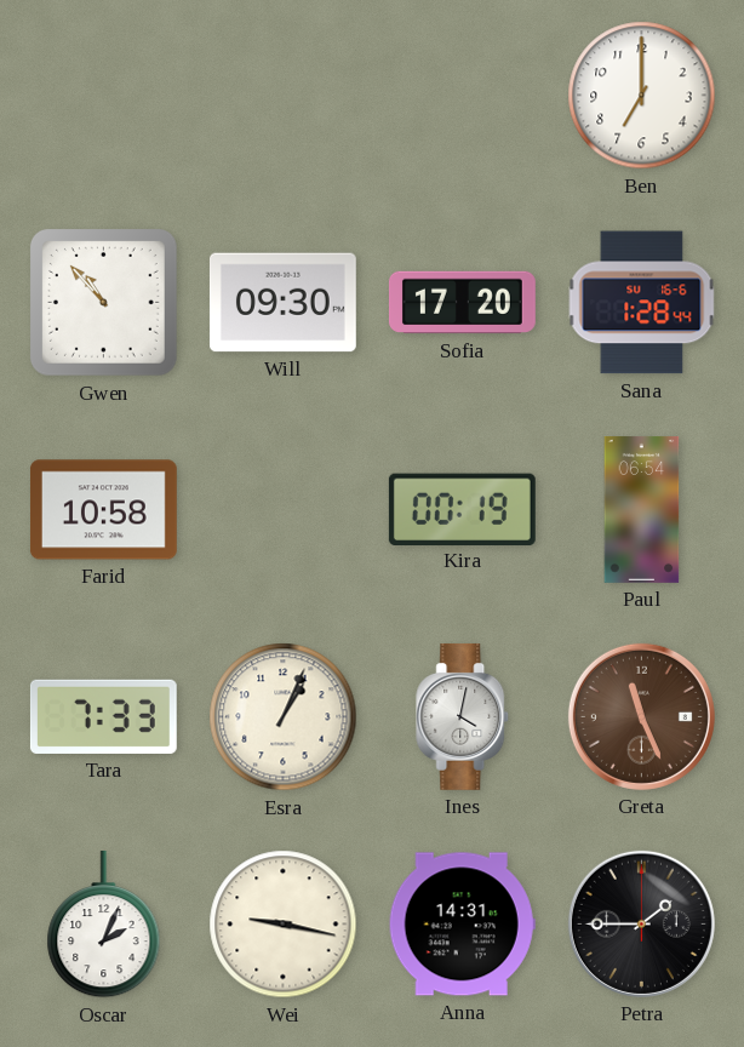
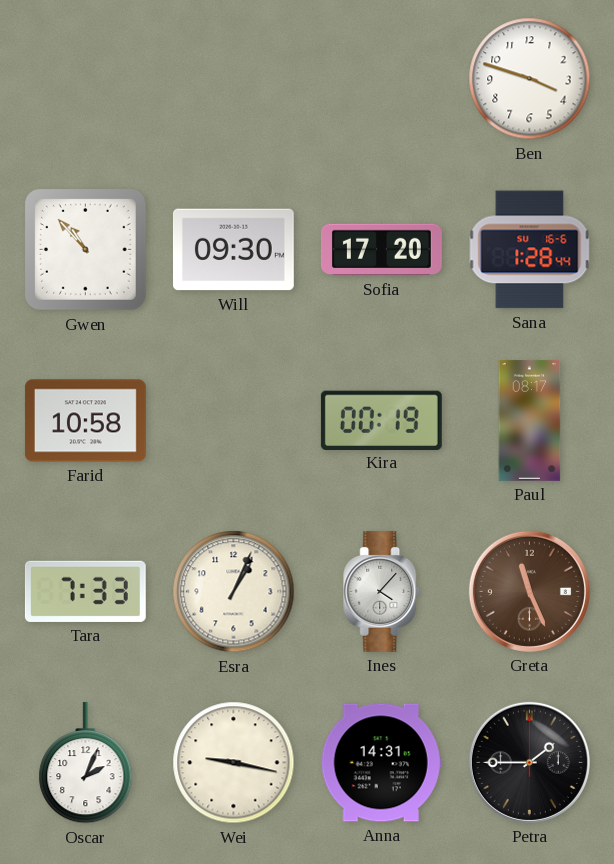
Ben: 7:00 -> 3:48
Paul: 06:54 -> 08:17
Ines: 4:02 -> 4:07
